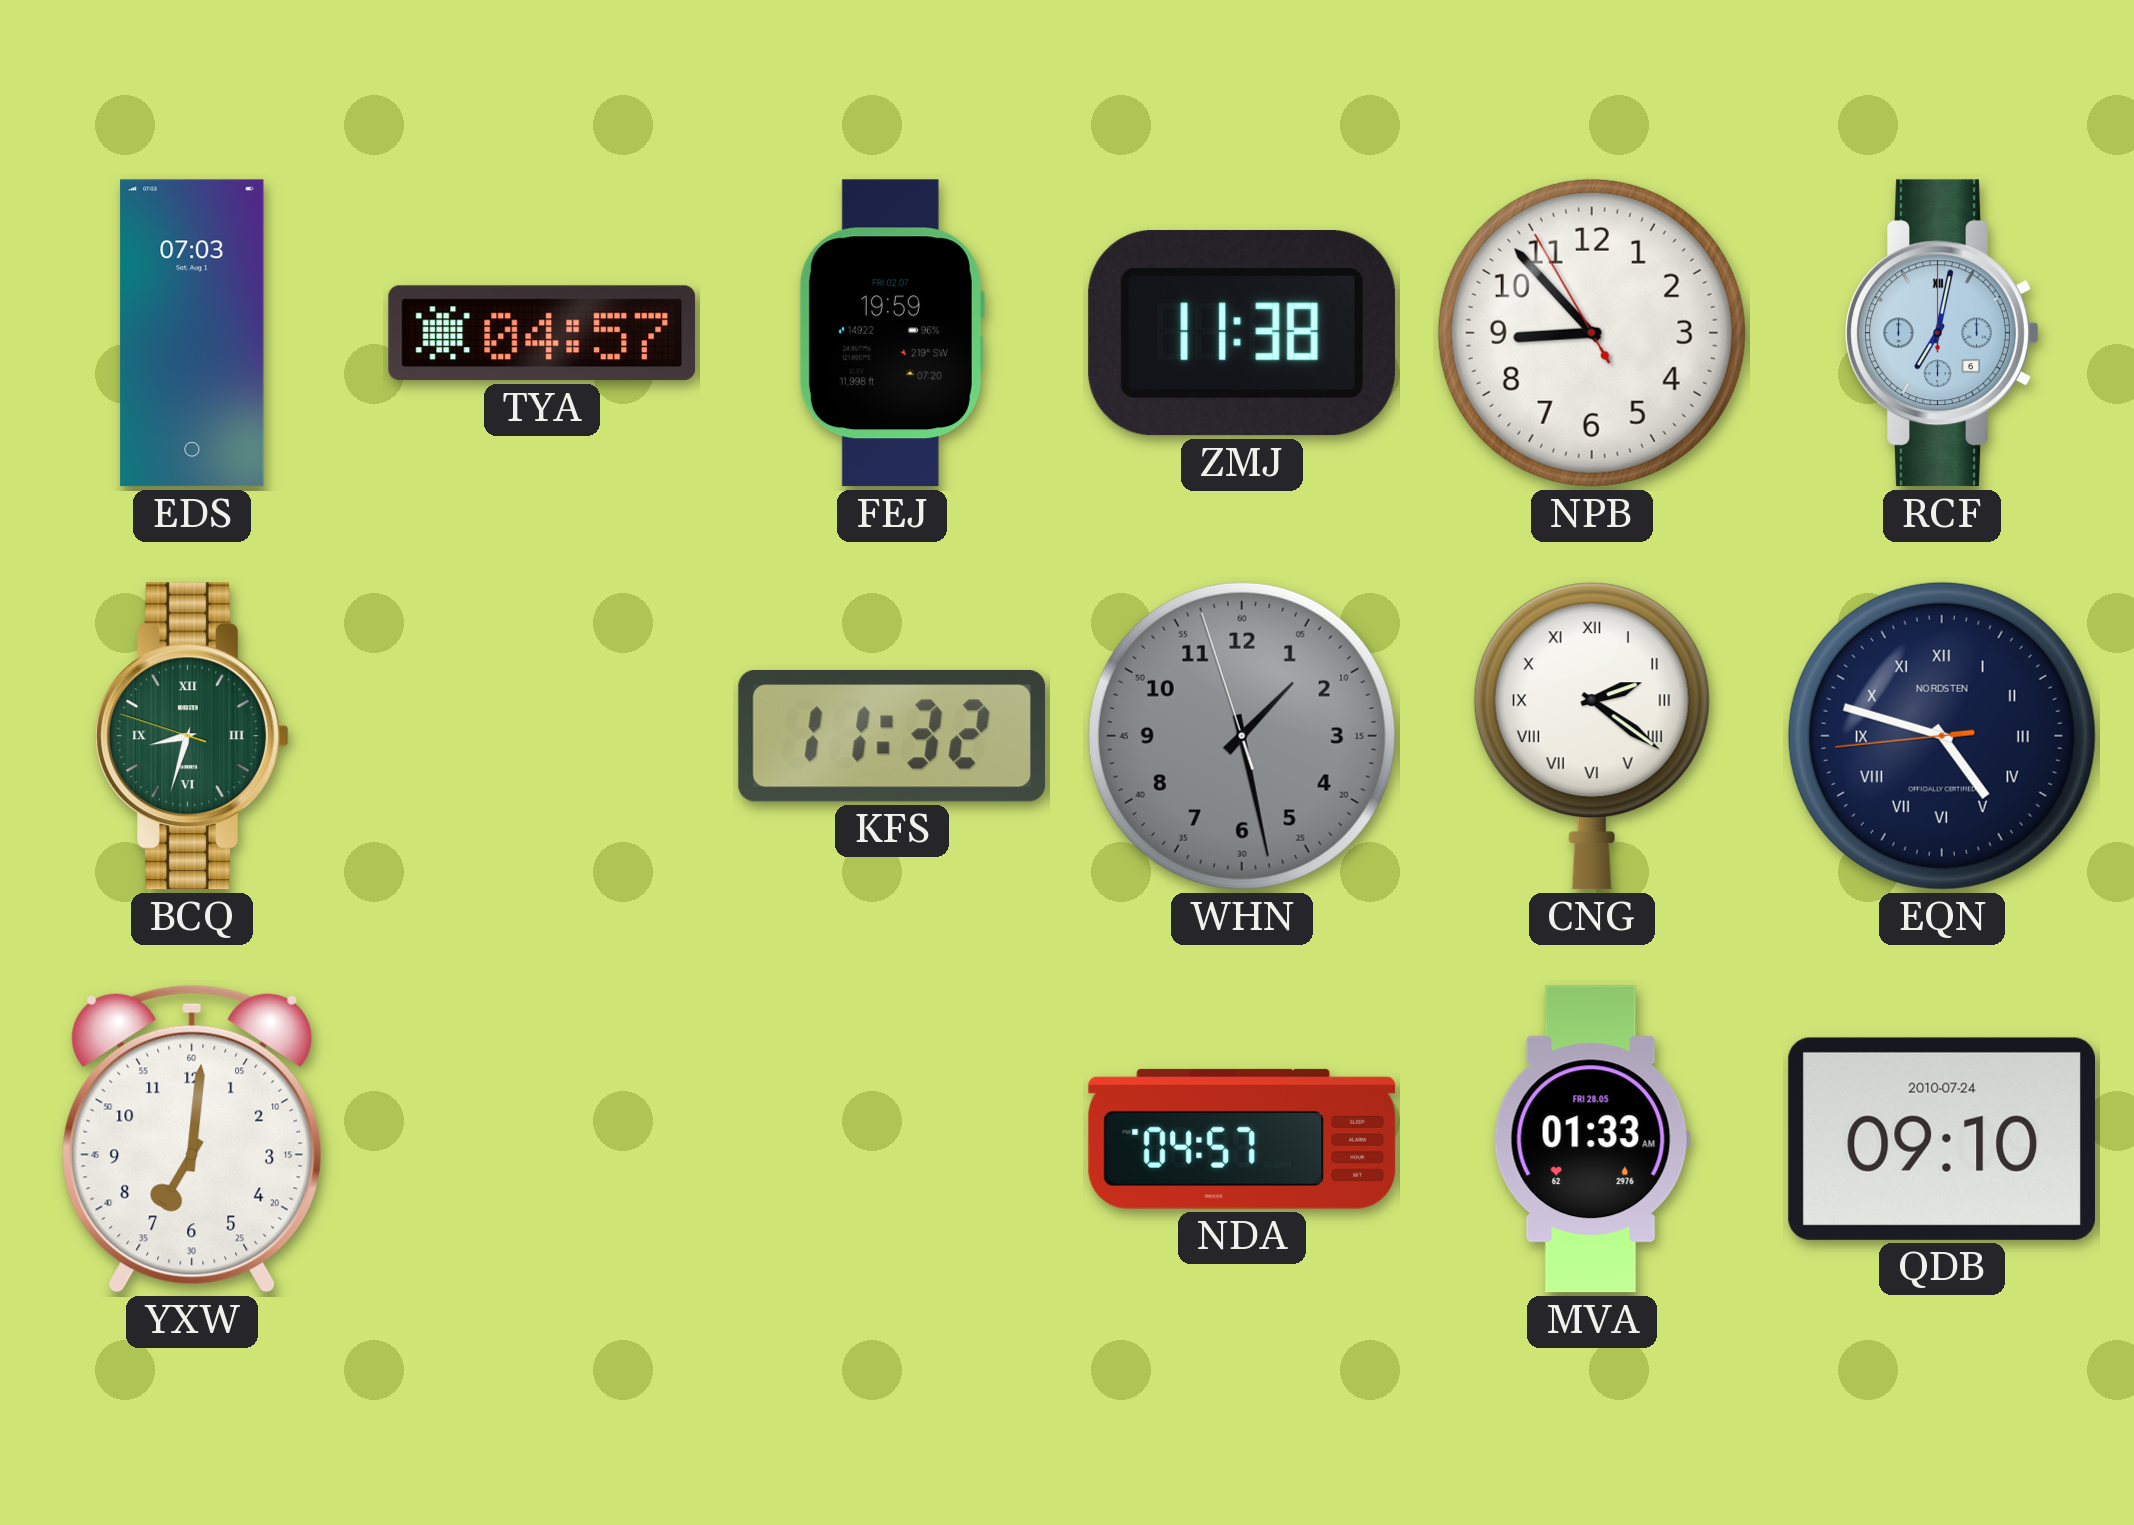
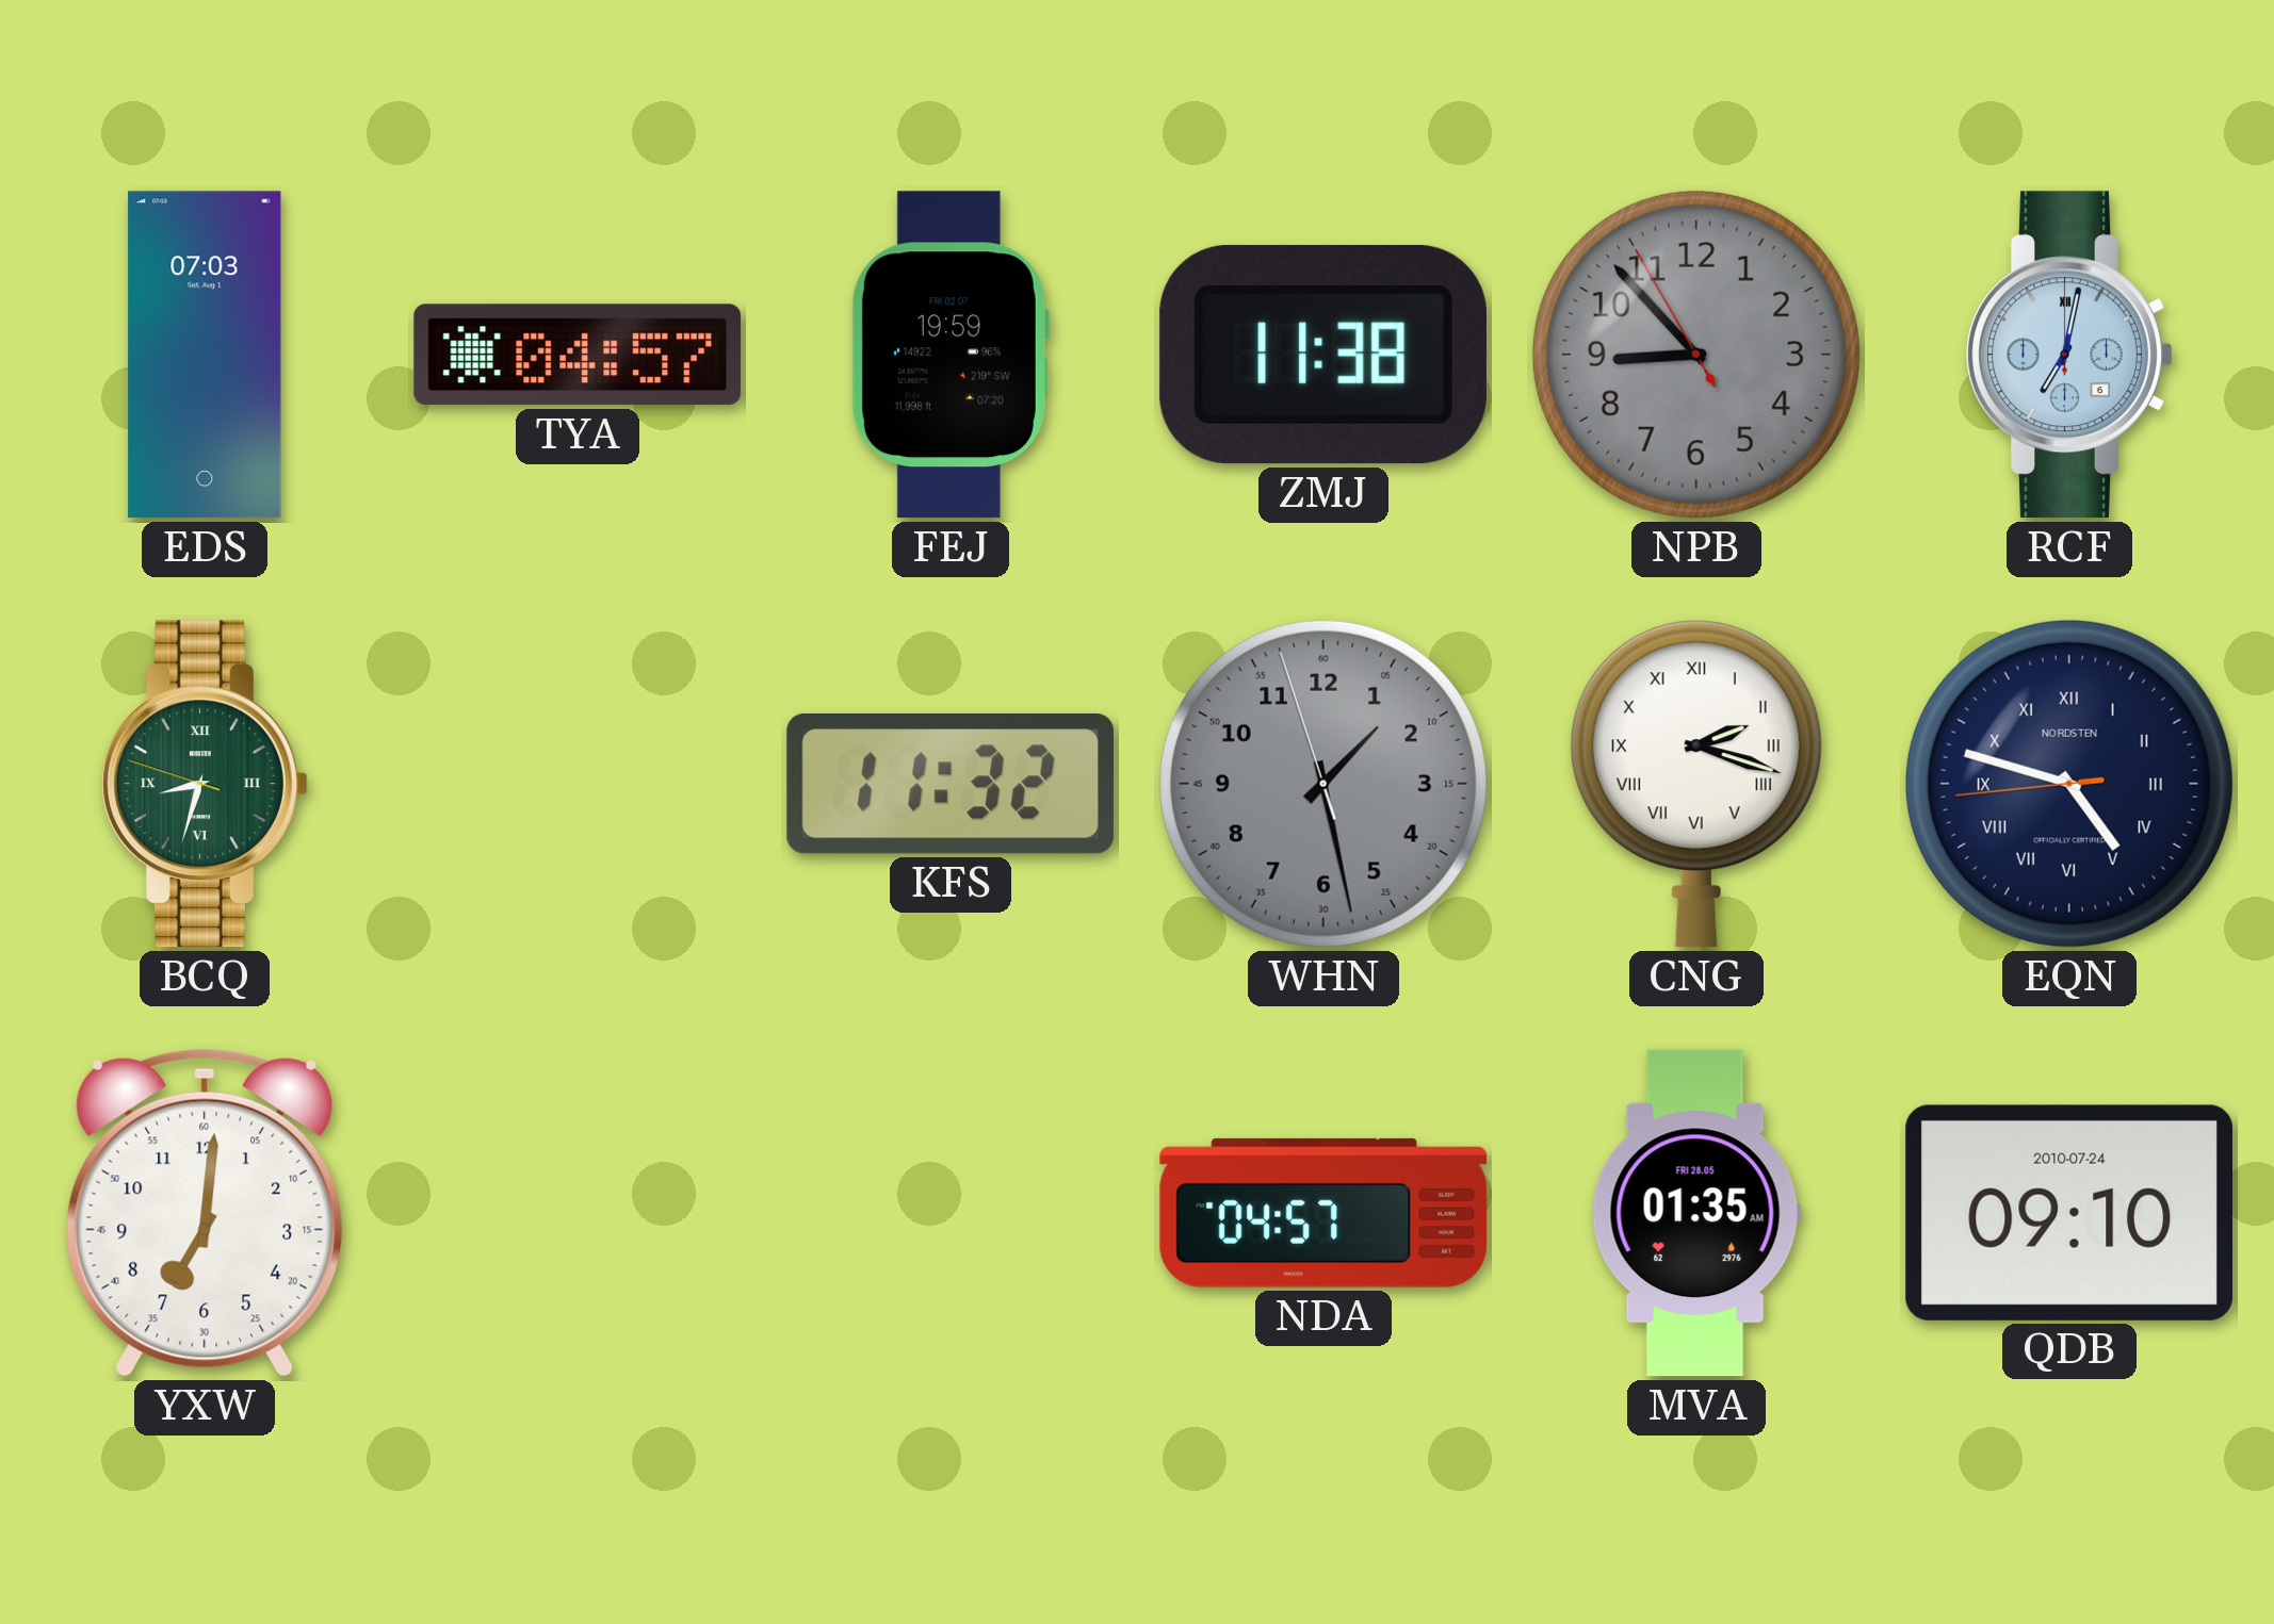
NPB dial: white -> grey
CNG: 2:21 -> 2:18
MVA: 01:33 -> 01:35
